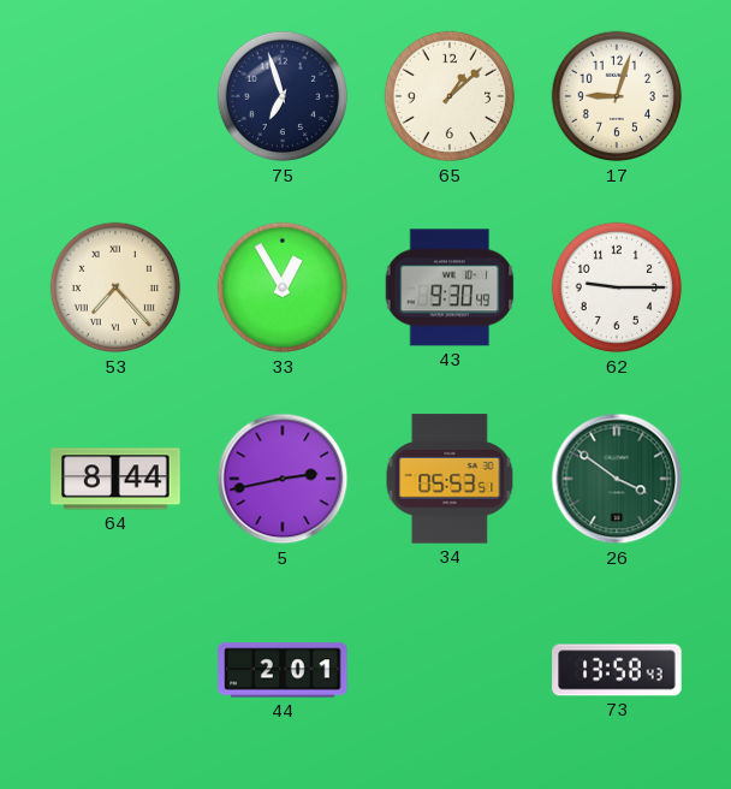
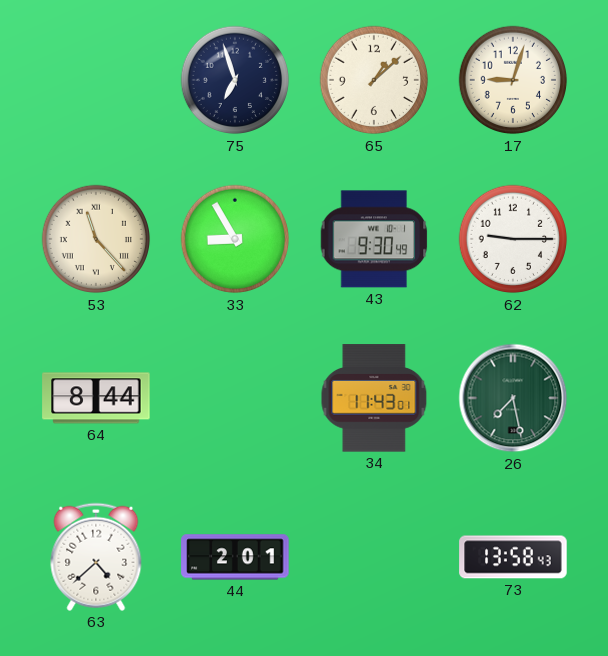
53: 7:23 -> 11:23
33: 12:55 -> 8:55
5: 2:43 -> none
34: 05:53 -> 11:43
26: 3:51 -> 7:28
63: none -> 4:38
